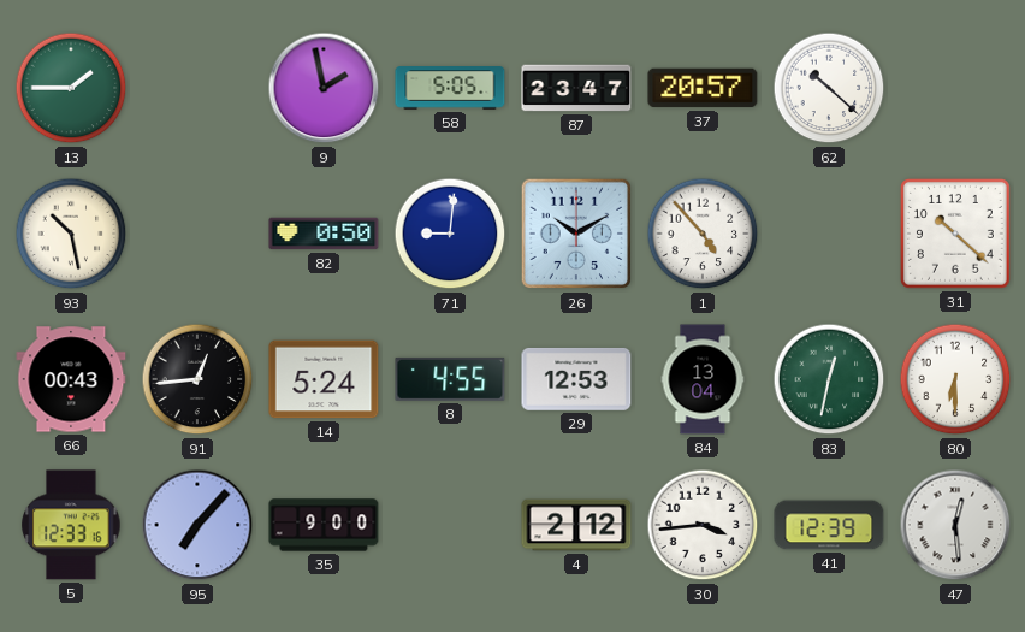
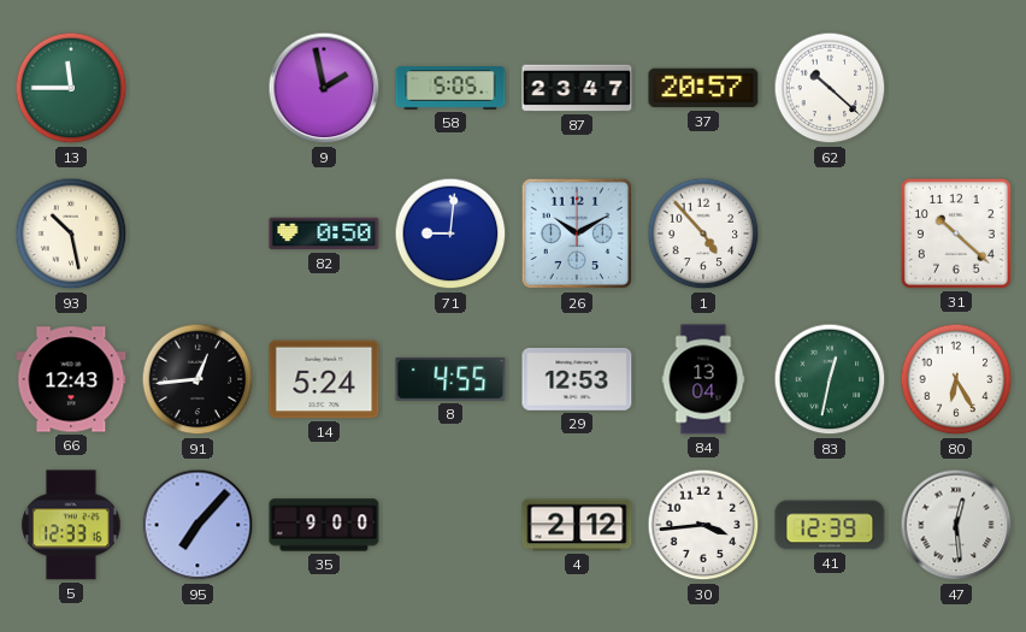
13: 1:45 -> 11:45
66: 00:43 -> 12:43
80: 6:30 -> 6:25
